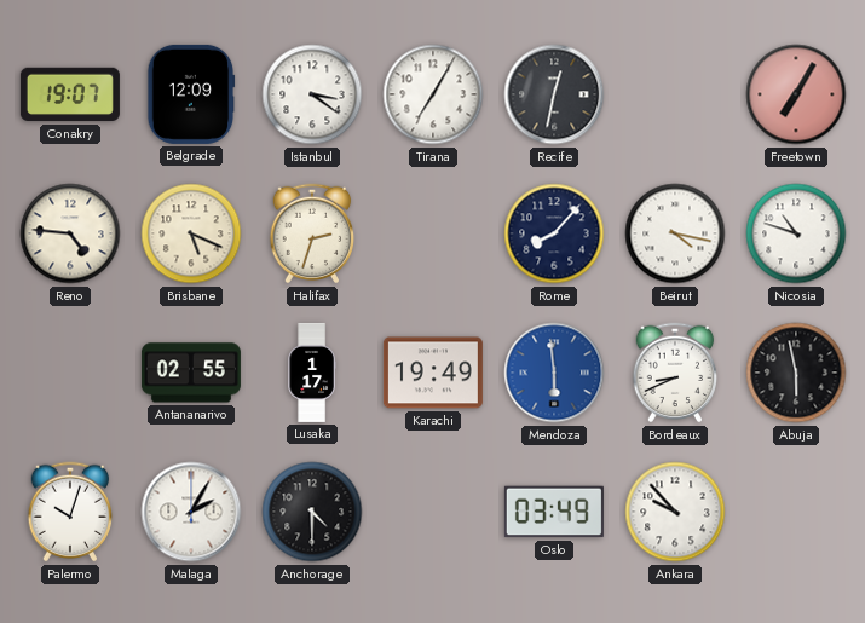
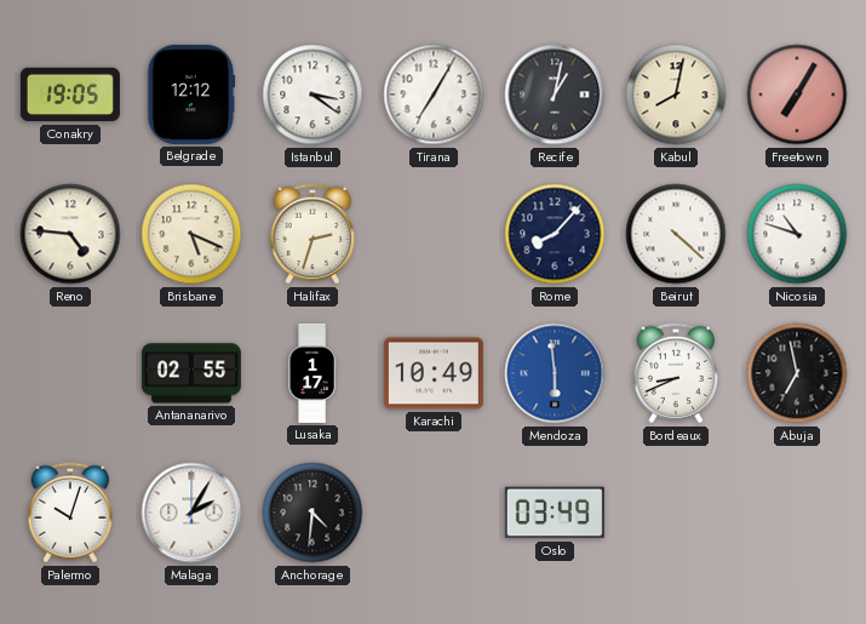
Conakry: 19:07 -> 19:05
Belgrade: 12:09 -> 12:12
Recife: 12:32 -> 1:02
Kabul: none -> 8:02
Beirut: 4:17 -> 4:22
Karachi: 19:49 -> 10:49
Abuja: 5:58 -> 6:58
Anchorage: 4:30 -> 4:31
Ankara: 9:53 -> none
